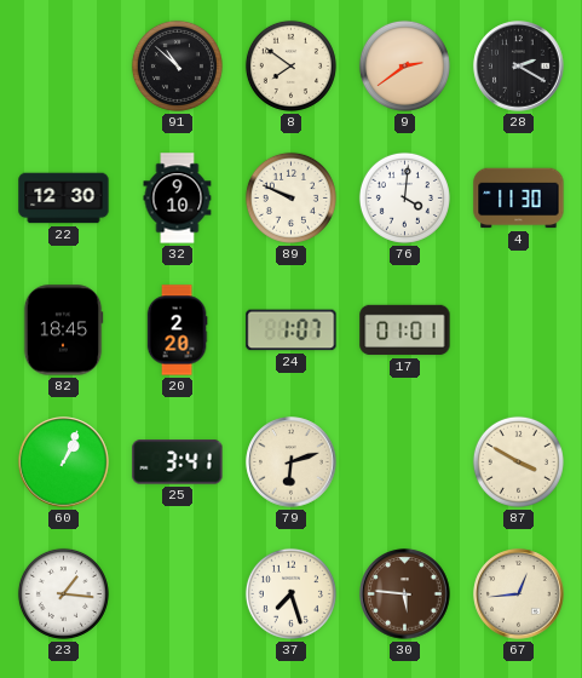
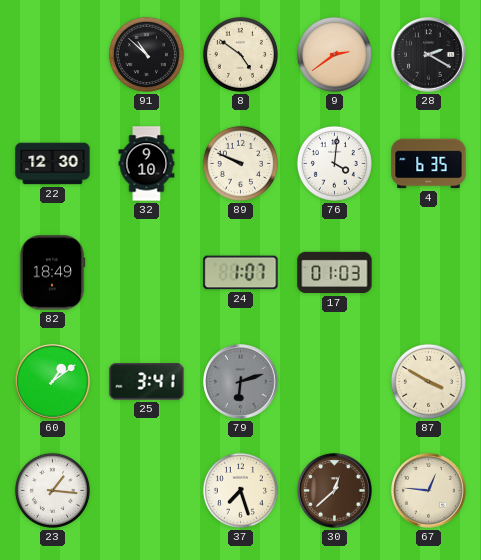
8: 7:51 -> 4:51
4: 11:30 -> 6:35
82: 18:45 -> 18:49
20: 2:20 -> none
17: 01:01 -> 01:03
60: 1:04 -> 1:09
79 dial: cream -> grey
30: 5:46 -> 12:38
67: 12:44 -> 12:46
